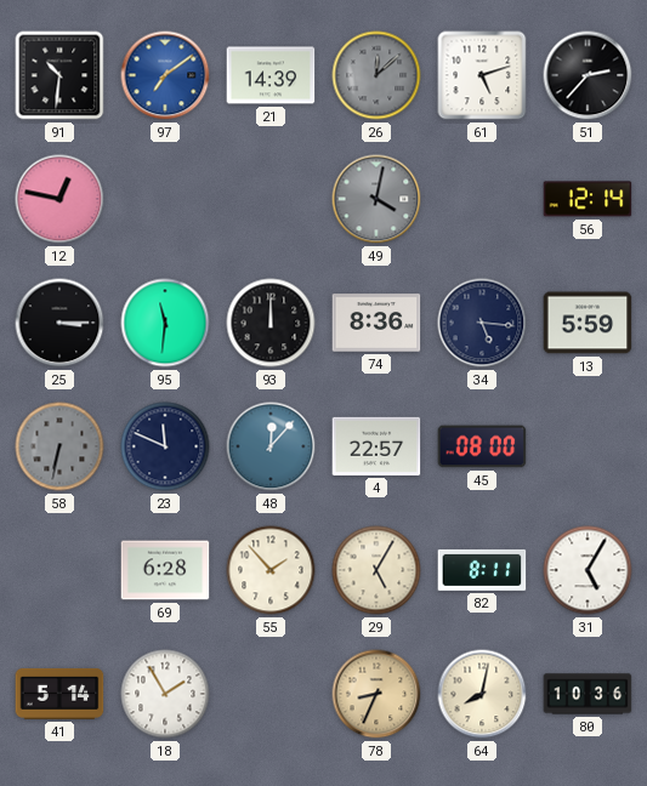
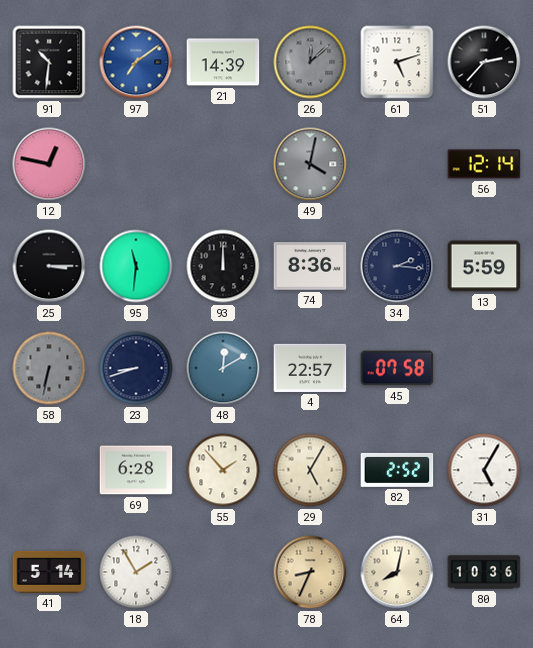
34: 5:16 -> 2:16
23: 11:49 -> 8:42
48: 12:07 -> 12:10
45: 08:00 -> 07:58
82: 8:11 -> 2:52
